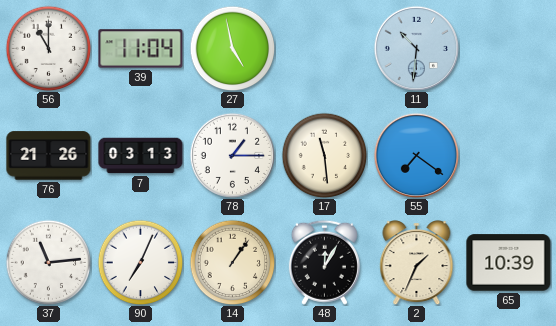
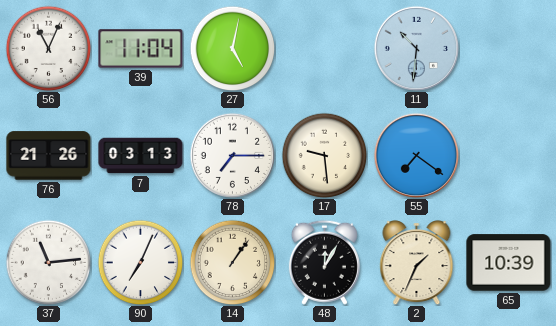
56: 11:00 -> 11:04
27: 4:58 -> 5:02
78: 1:15 -> 7:15
17: 11:29 -> 9:29
